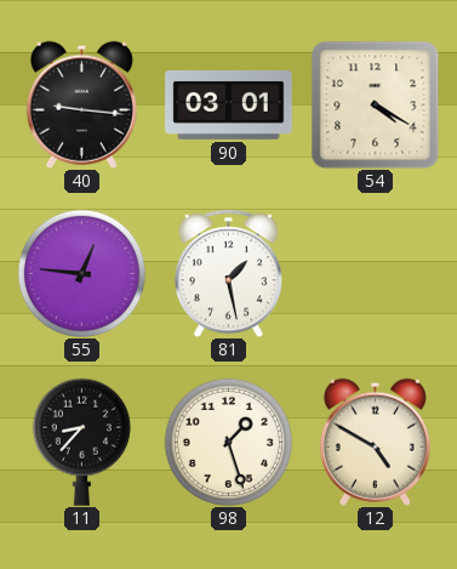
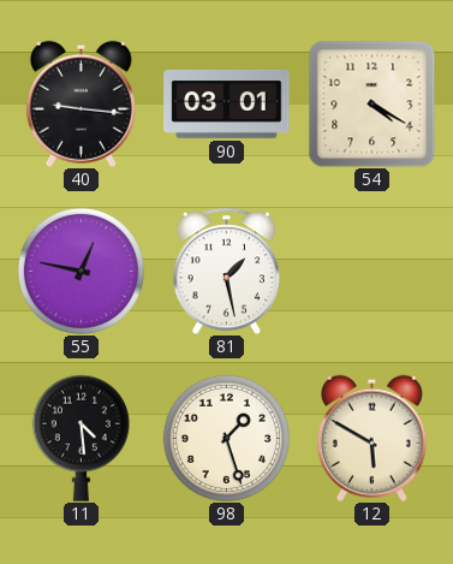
55: 12:46 -> 12:47
11: 8:37 -> 4:29
12: 4:50 -> 5:50
